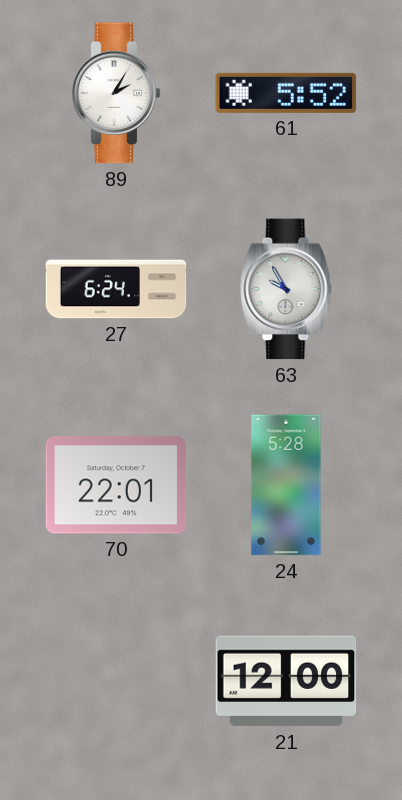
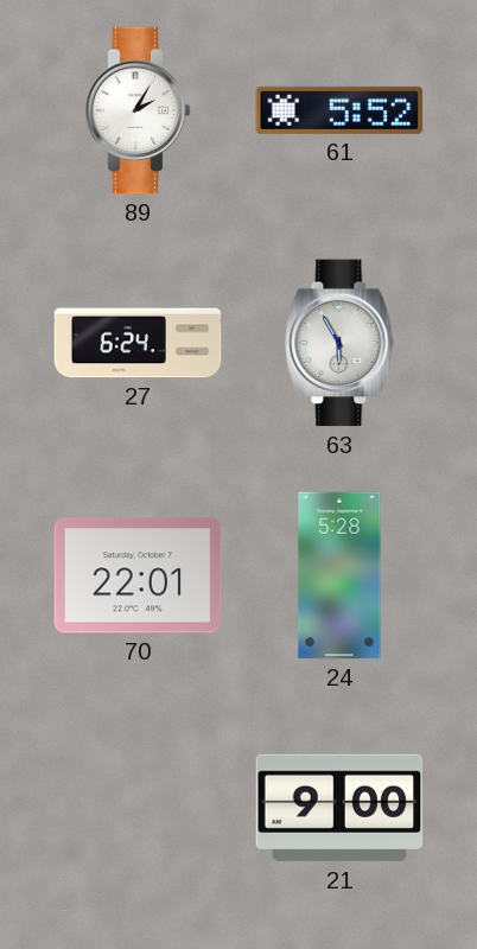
63: 9:55 -> 5:55
21: 12:00 -> 9:00
